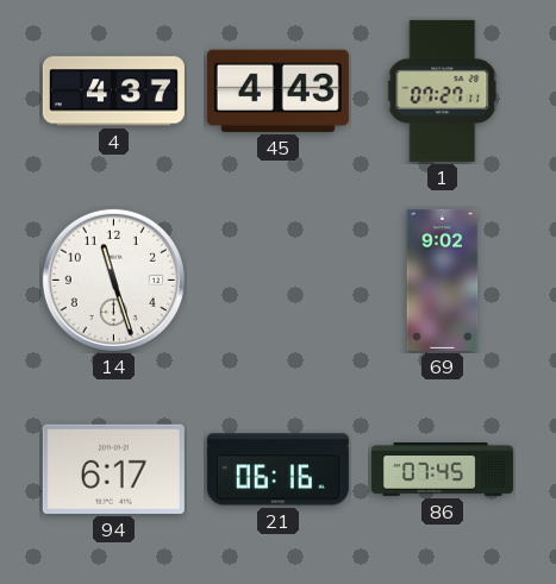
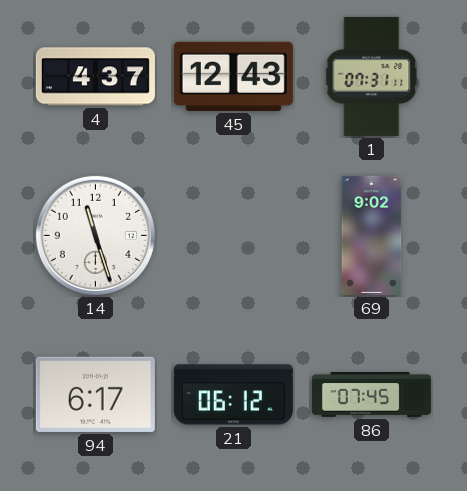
45: 4:43 -> 12:43
1: 07:27 -> 07:31
21: 06:16 -> 06:12
